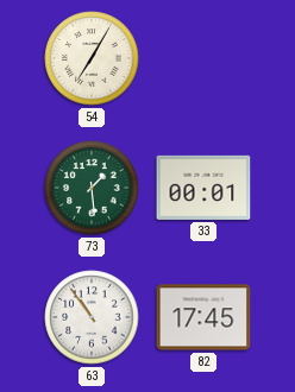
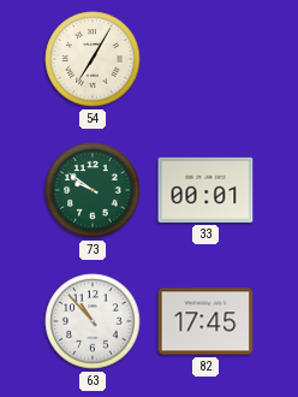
73: 1:29 -> 9:51
63: 10:54 -> 10:53
